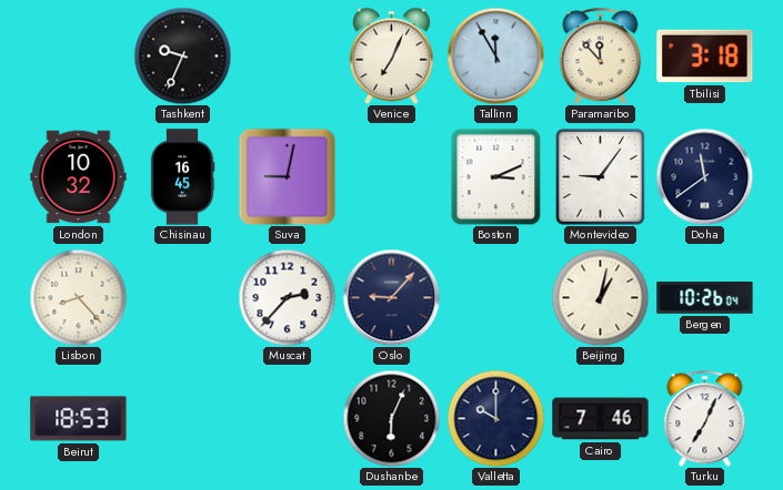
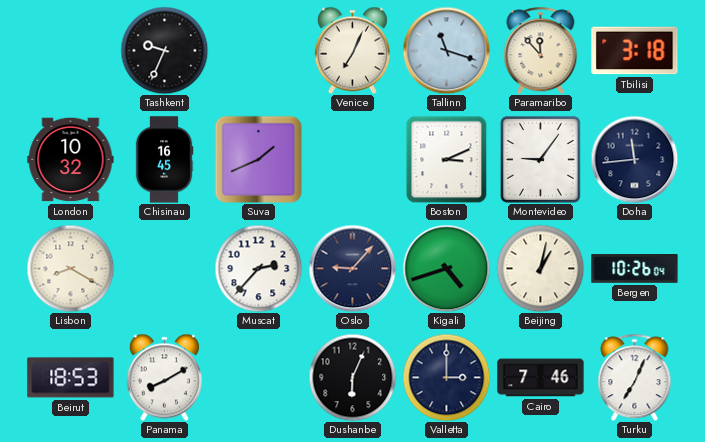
Tallinn: 11:55 -> 11:18
Suva: 9:02 -> 1:41
Doha: 11:39 -> 11:44
Lisbon: 8:23 -> 8:20
Kigali: none -> 4:42
Panama: none -> 8:10
Valletta: 10:00 -> 3:00
